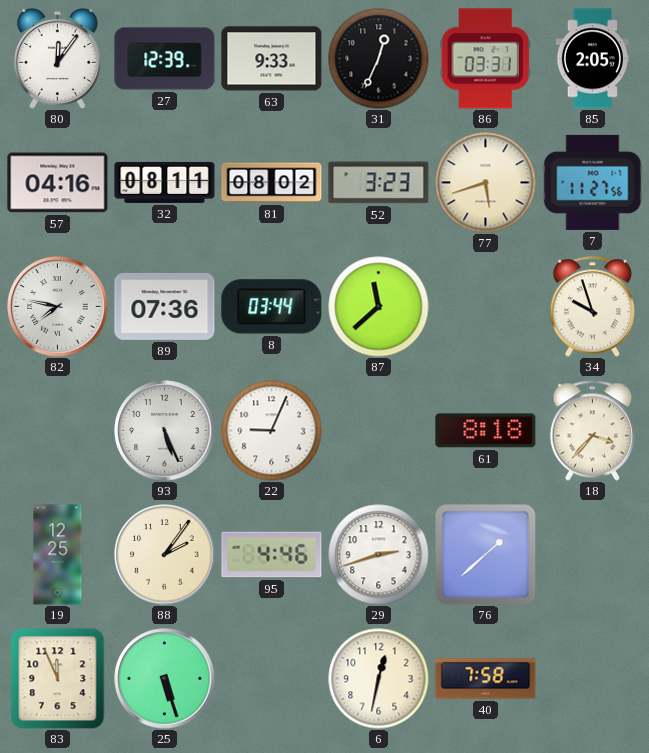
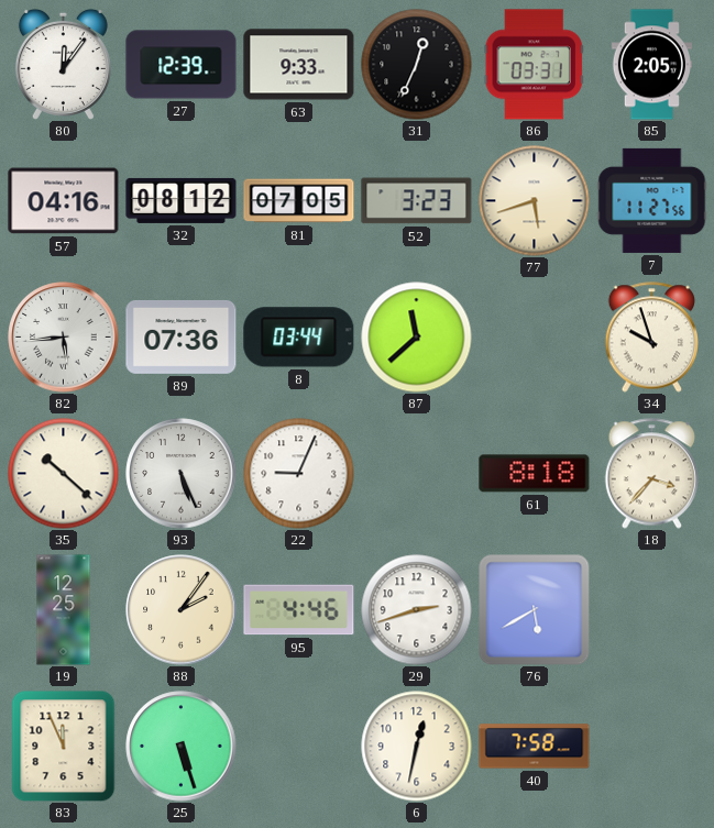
32: 08:11 -> 08:12
81: 08:02 -> 07:05
82: 7:47 -> 5:44
35: none -> 10:22
76: 1:38 -> 5:40
